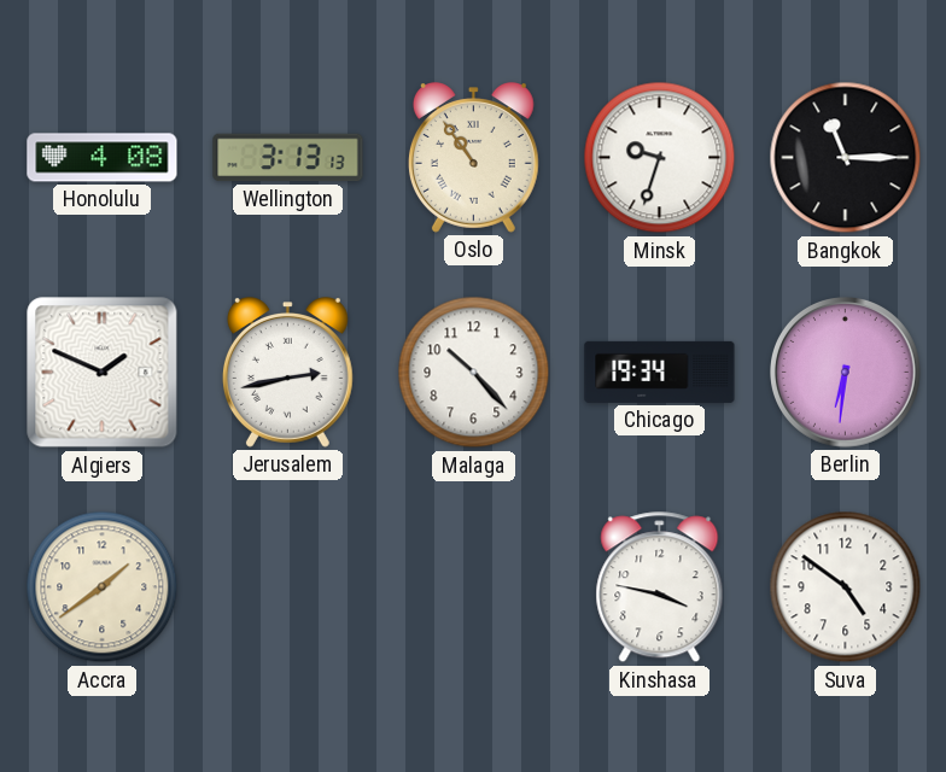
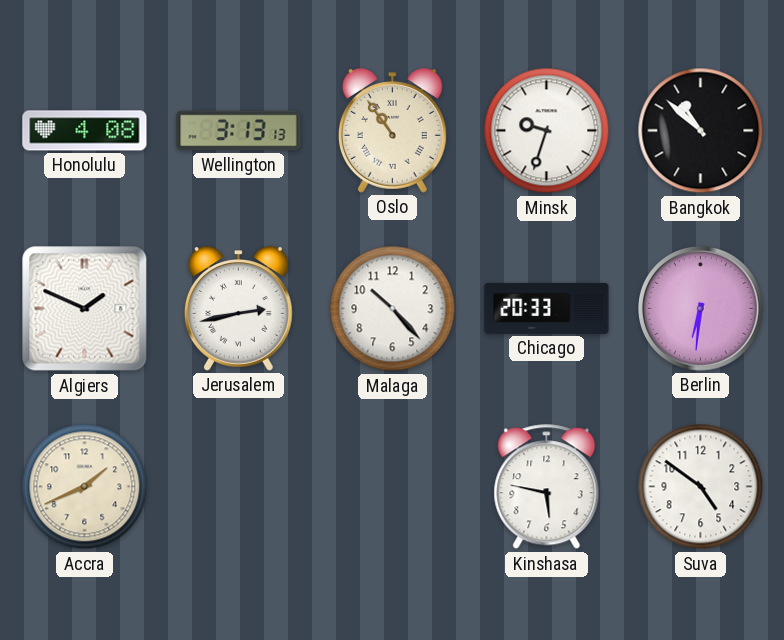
Bangkok: 11:15 -> 10:52
Chicago: 19:34 -> 20:33
Accra: 1:39 -> 1:41
Kinshasa: 3:47 -> 5:47
